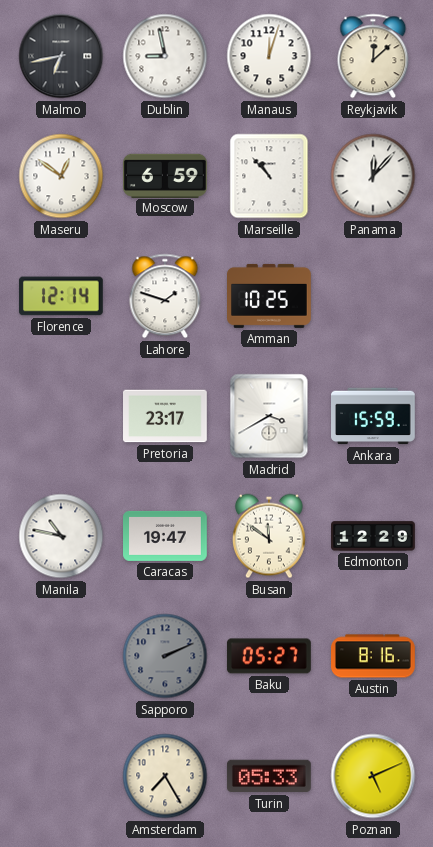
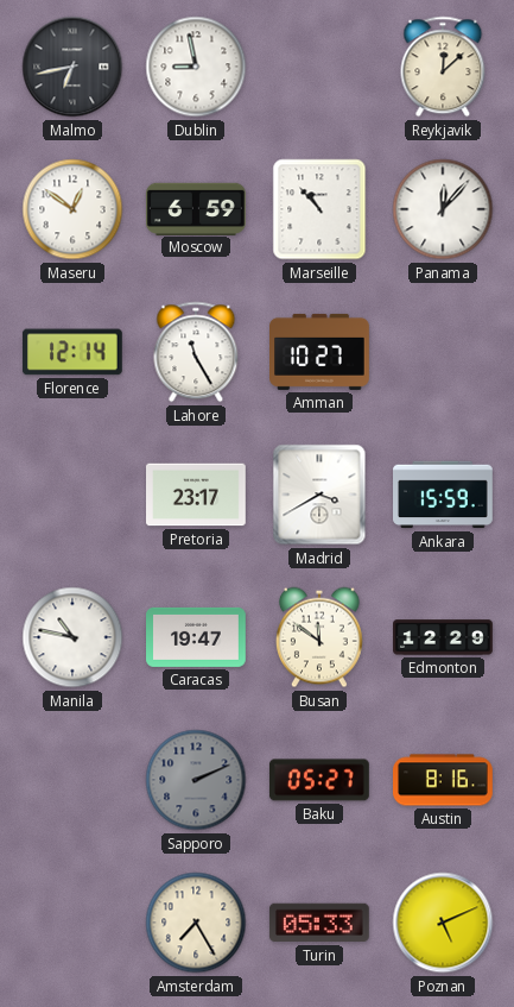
Manaus: 12:03 -> none
Lahore: 1:48 -> 11:25
Amman: 10:25 -> 10:27
